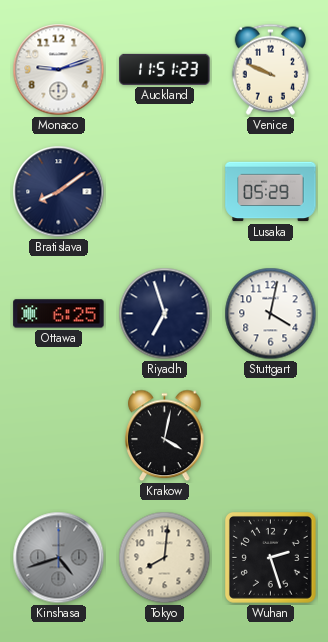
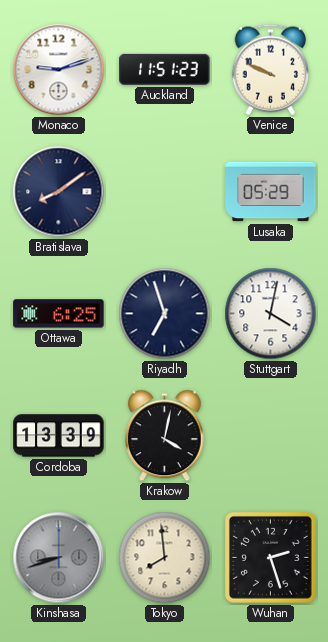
Cordoba: none -> 13:39
Kinshasa: 4:42 -> 8:42
Tokyo: 8:01 -> 7:59
